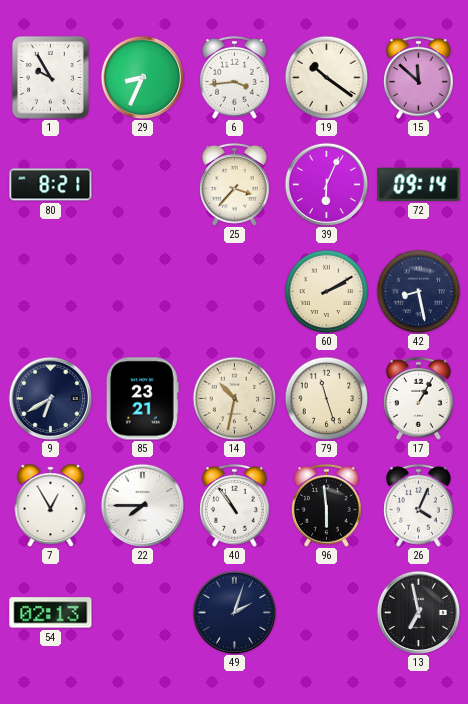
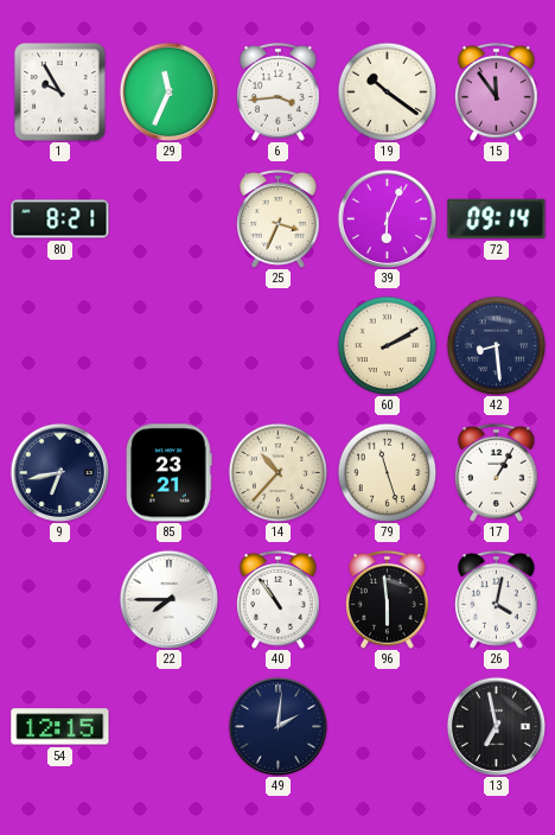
29: 8:34 -> 11:34
15: 11:52 -> 11:54
25: 3:37 -> 3:34
42: 8:28 -> 8:29
9: 6:40 -> 6:43
14: 10:32 -> 10:37
7: 12:55 -> none
26: 4:04 -> 4:02
54: 02:13 -> 12:15
49: 2:03 -> 2:01
